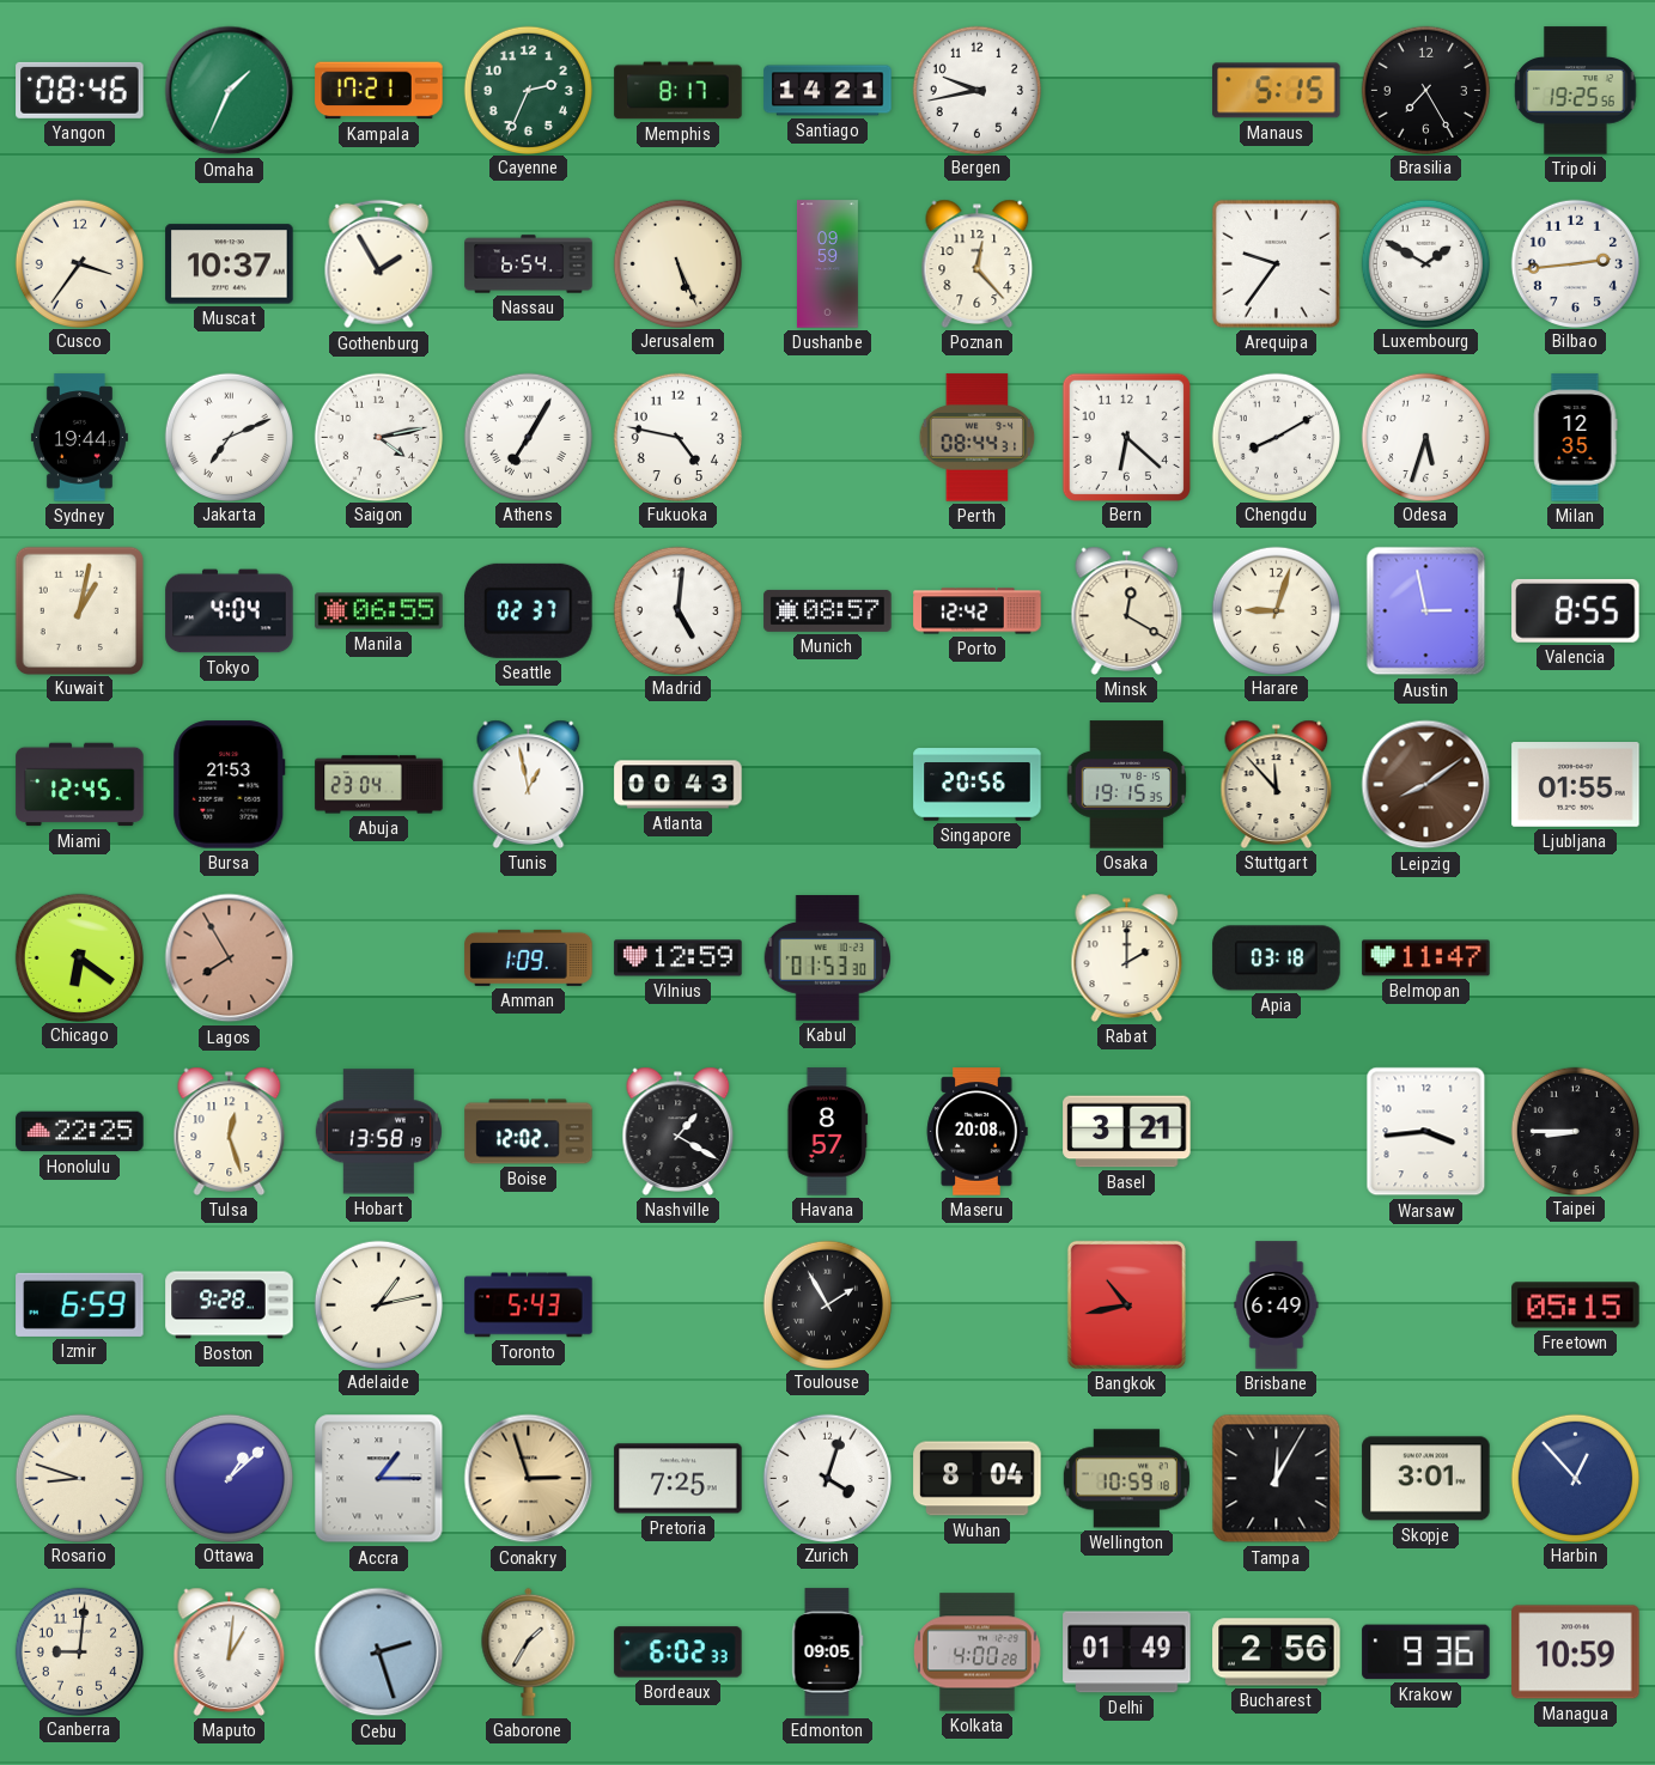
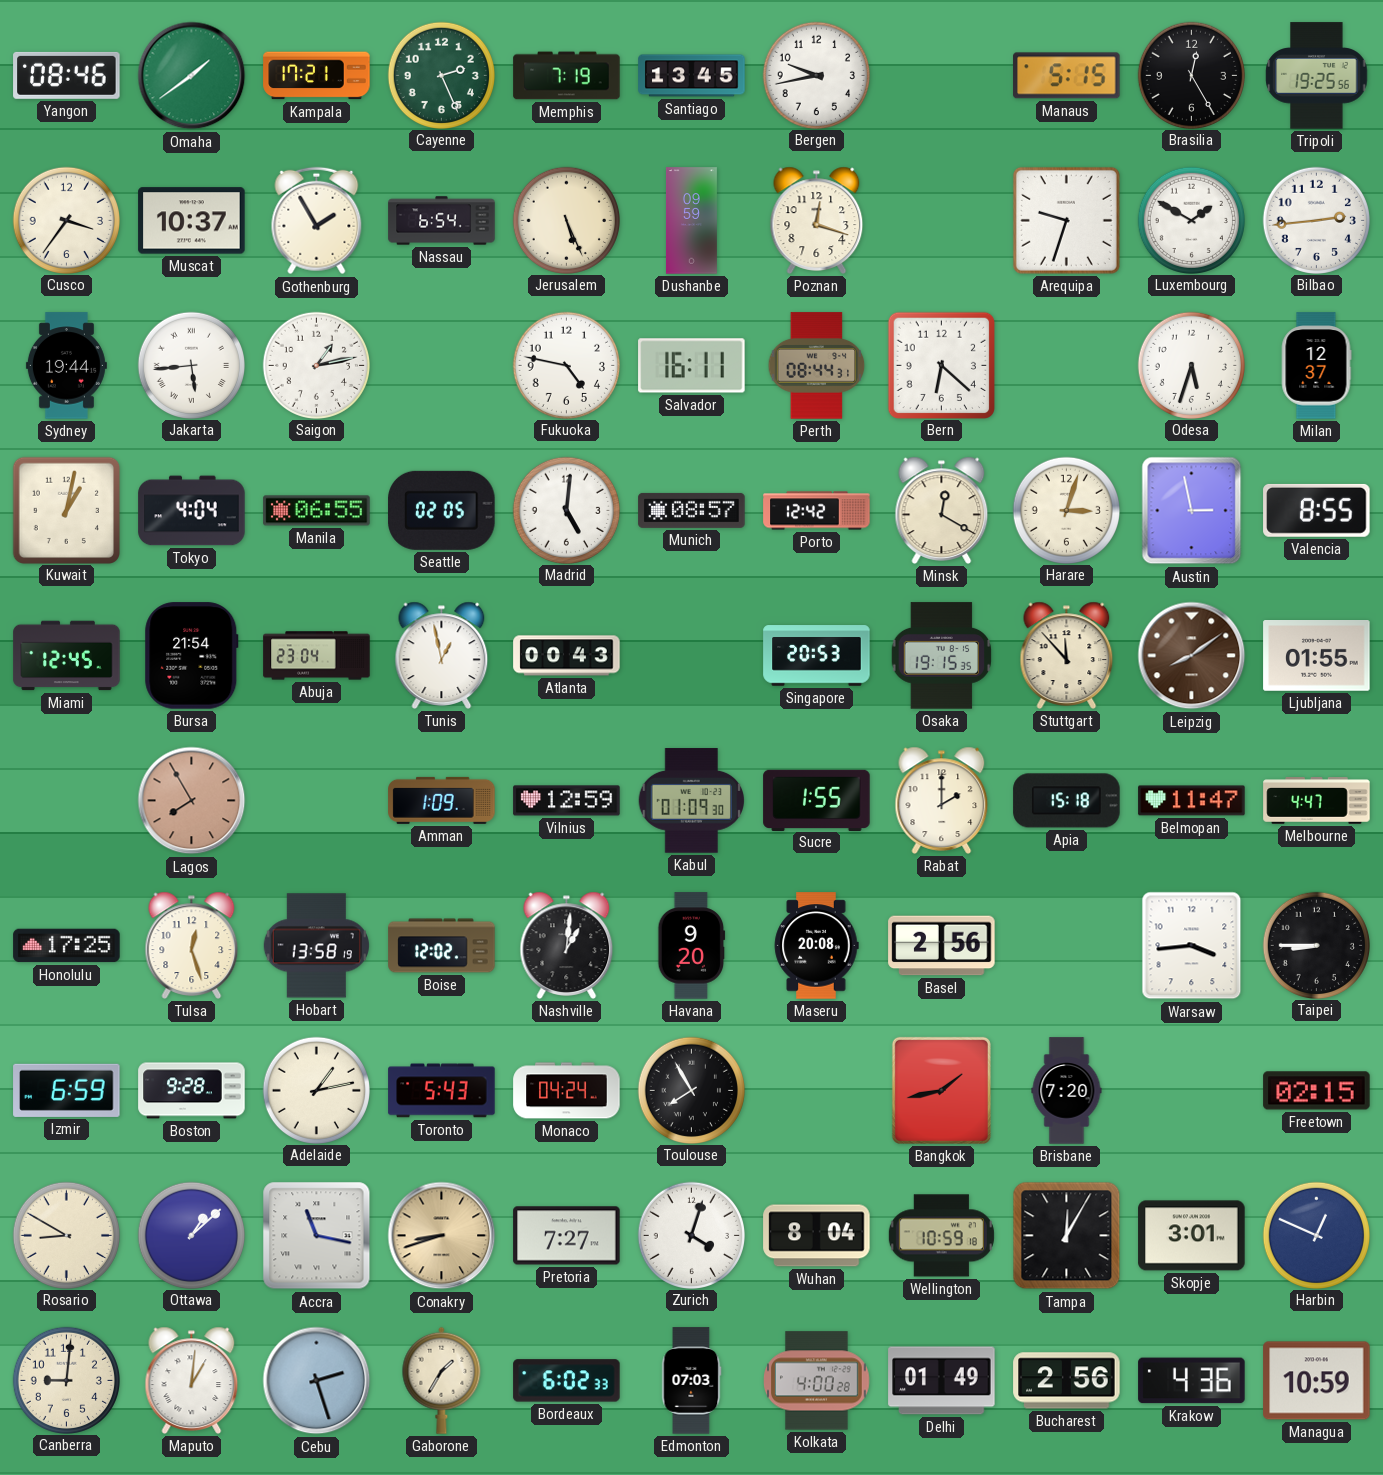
Omaha: 1:34 -> 1:39
Cayenne: 2:34 -> 2:26
Memphis: 8:17 -> 7:19
Santiago: 14:21 -> 13:45
Brasilia: 7:25 -> 12:25
Poznan: 12:23 -> 12:18
Arequipa: 9:36 -> 9:33
Jakarta: 7:11 -> 5:44
Saigon: 4:13 -> 1:13
Athens: 7:05 -> none
Salvador: none -> 16:11
Chengdu: 8:10 -> none
Milan: 12:35 -> 12:37
Seattle: 02:37 -> 02:05
Harare: 9:03 -> 3:03
Bursa: 21:53 -> 21:54
Singapore: 20:56 -> 20:53
Chicago: 6:21 -> none
Kabul: 01:53 -> 01:09
Sucre: none -> 1:55
Apia: 03:18 -> 15:18
Melbourne: none -> 4:47
Honolulu: 22:25 -> 17:25
Nashville: 1:20 -> 1:01
Havana: 8:57 -> 9:20
Basel: 3:21 -> 2:56
Monaco: none -> 04:24
Toulouse: 1:55 -> 7:55
Bangkok: 10:43 -> 1:43
Brisbane: 6:49 -> 7:20
Freetown: 05:15 -> 02:15
Rosario: 8:48 -> 8:50
Accra: 1:15 -> 11:17
Conakry: 2:57 -> 8:42
Pretoria: 7:25 -> 7:27
Harbin: 12:53 -> 12:49
Edmonton: 09:05 -> 07:03
Krakow: 9:36 -> 4:36
